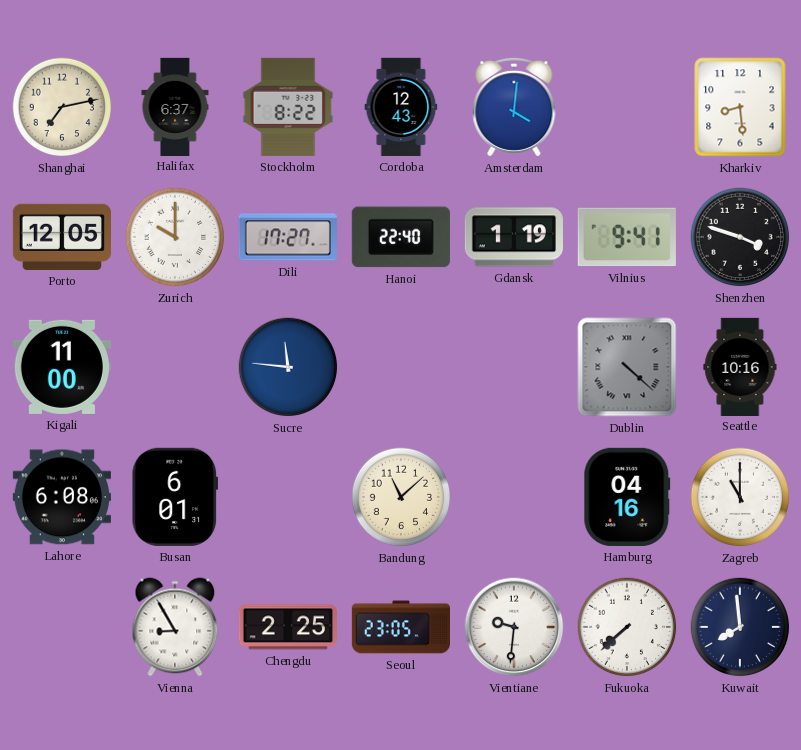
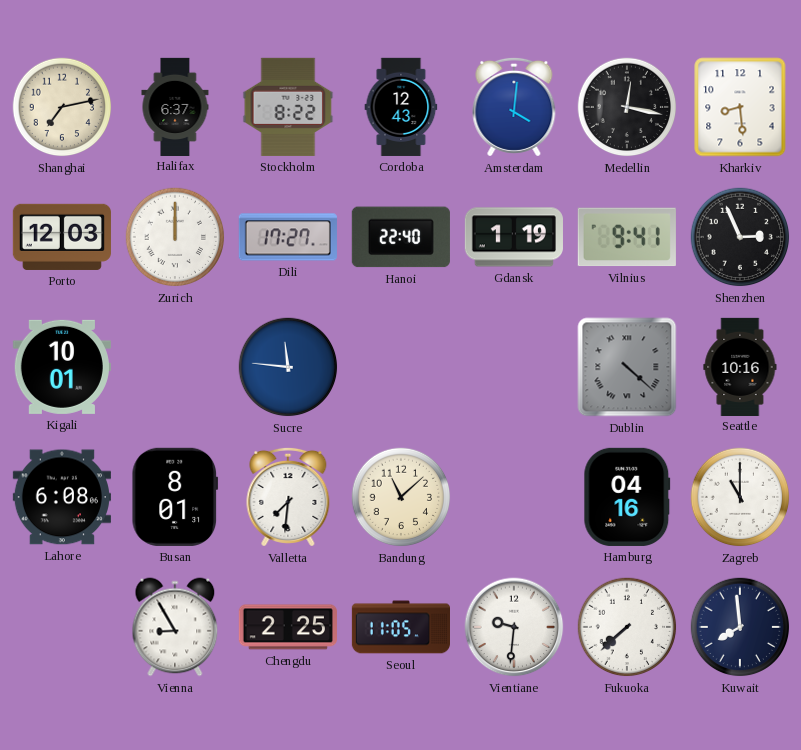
Medellin: none -> 12:17
Porto: 12:05 -> 12:03
Zurich: 10:00 -> 12:00
Shenzhen: 3:48 -> 2:56
Kigali: 11:00 -> 10:01
Busan: 6:01 -> 8:01
Valletta: none -> 7:31
Seoul: 23:05 -> 11:05
